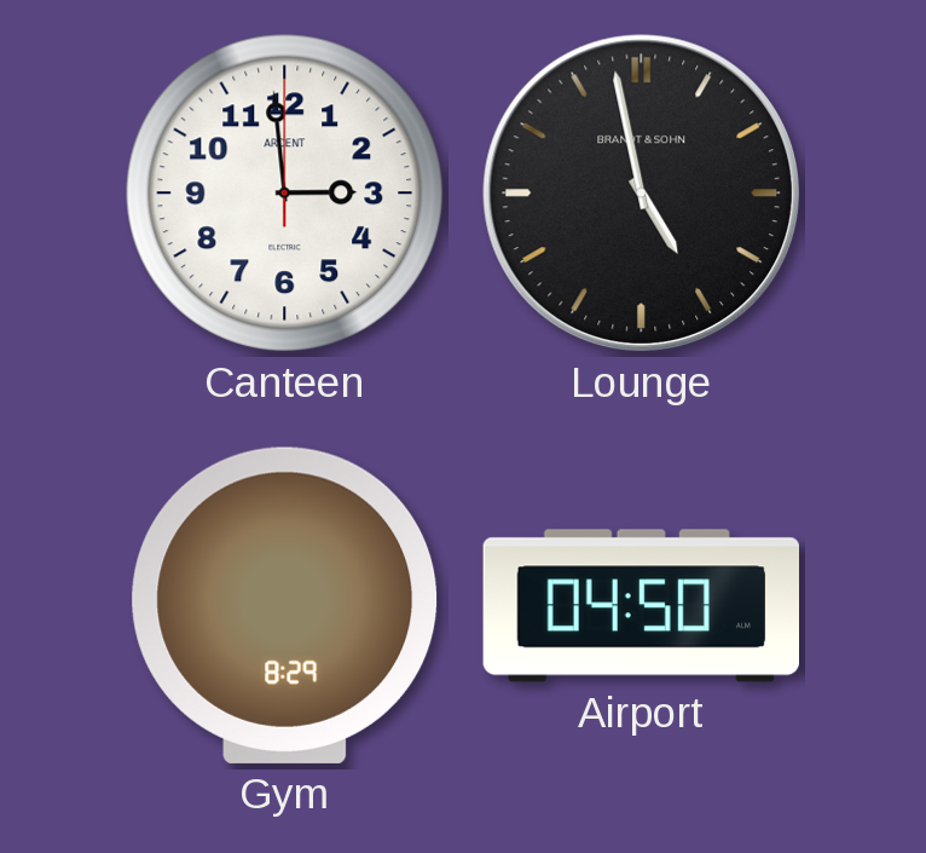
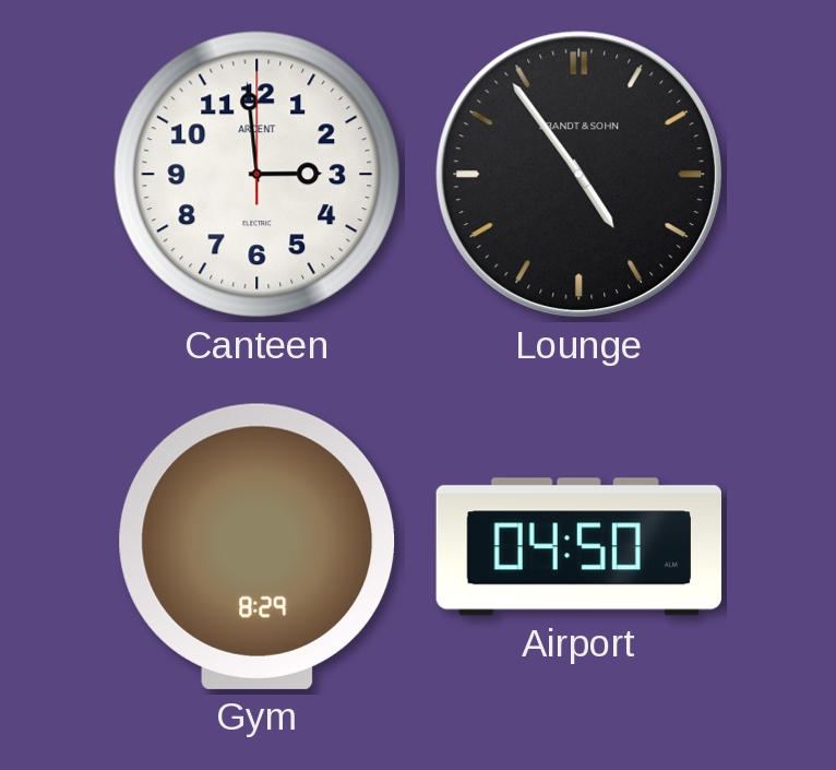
Lounge: 4:58 -> 4:54
